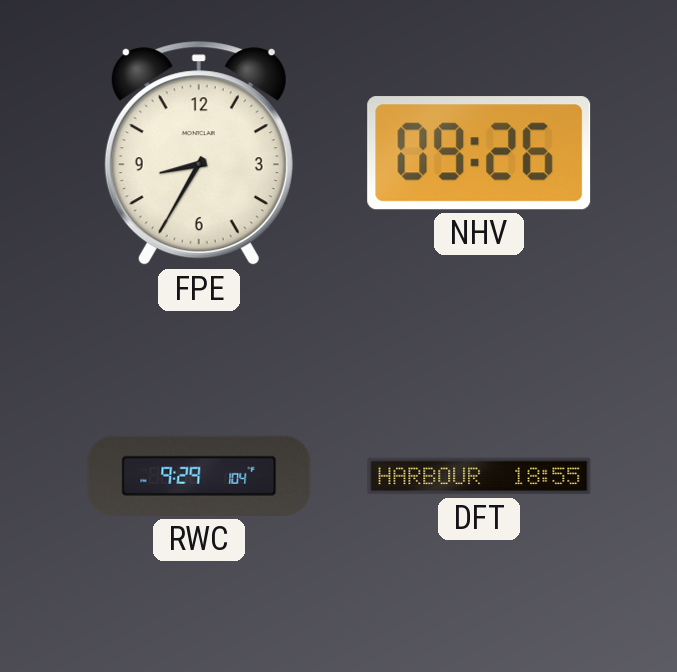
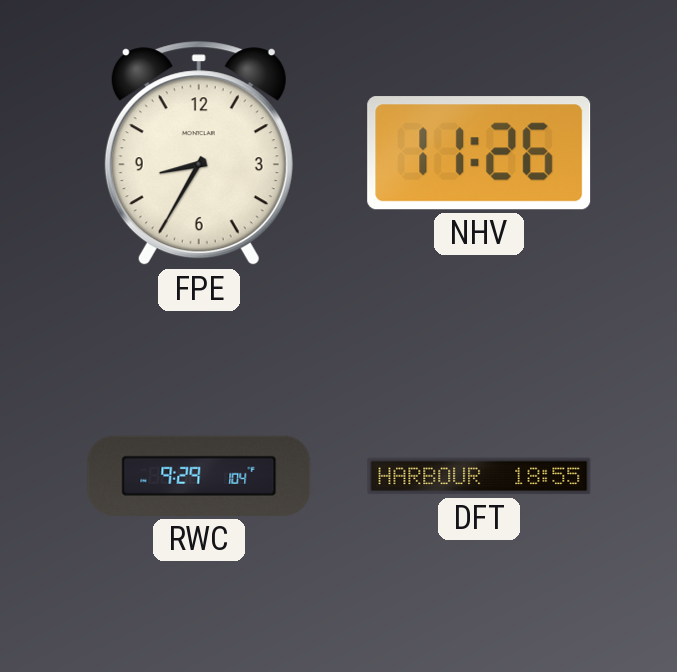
NHV: 09:26 -> 11:26
